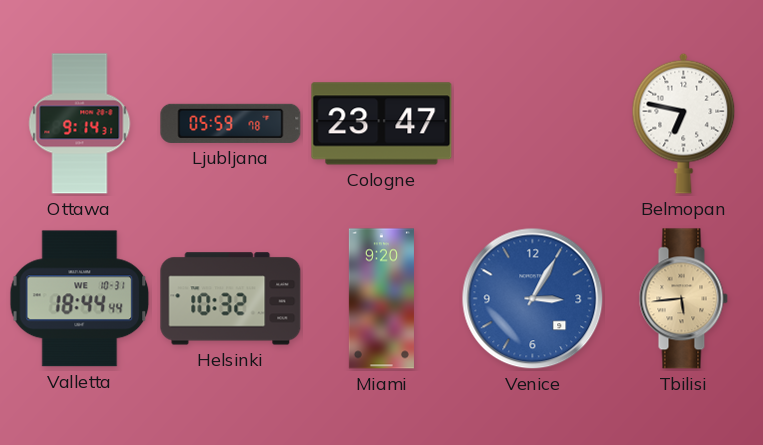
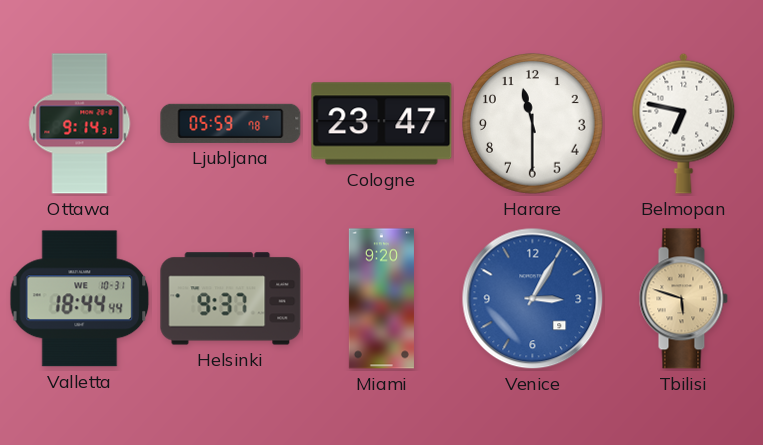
Harare: none -> 11:30
Helsinki: 10:32 -> 9:37
Tbilisi: 5:44 -> 5:48
